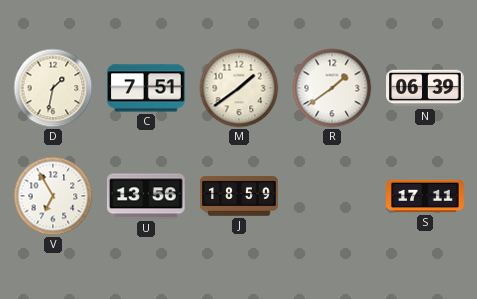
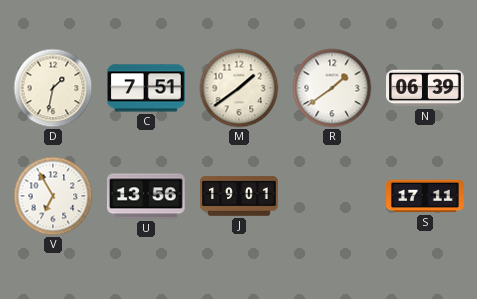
J: 18:59 -> 19:01
